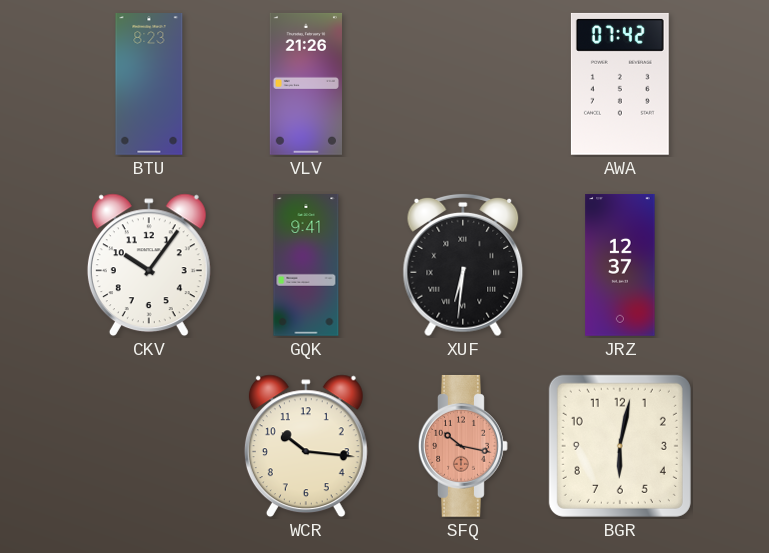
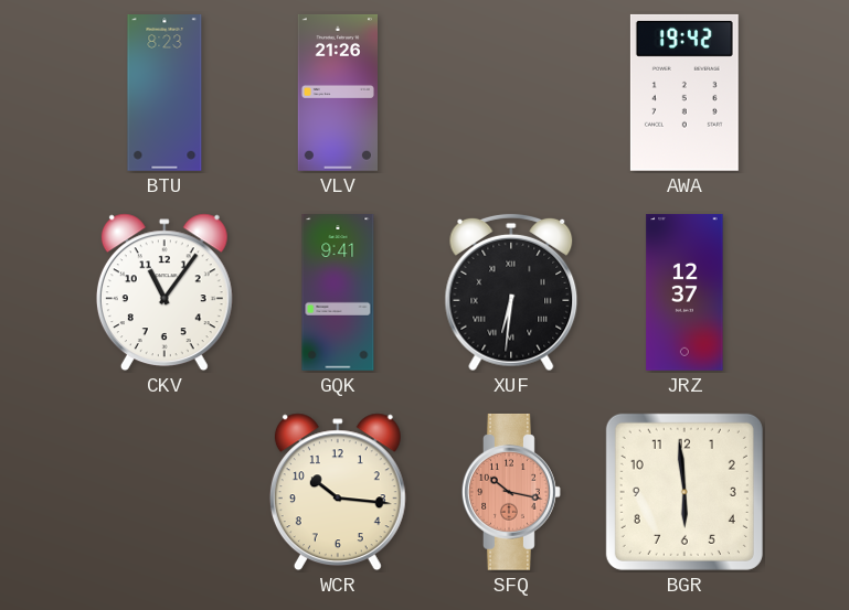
AWA: 07:42 -> 19:42
CKV: 10:06 -> 11:06
BGR: 6:02 -> 5:59
